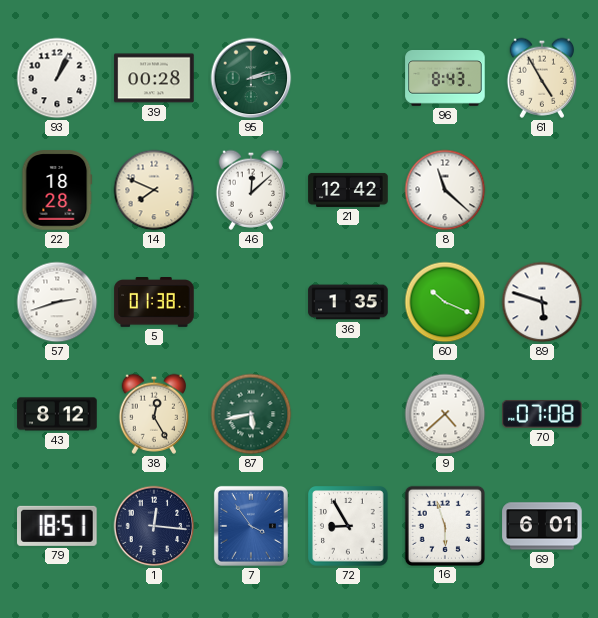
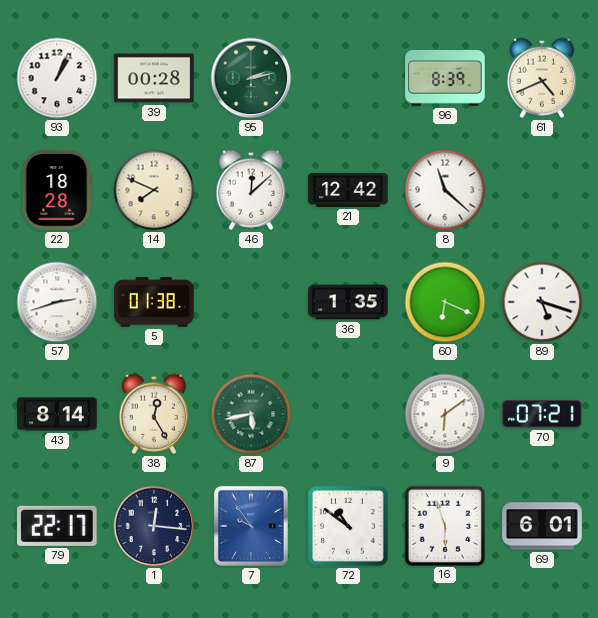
96: 8:43 -> 8:39
61: 4:55 -> 4:41
60: 10:19 -> 6:19
89: 5:48 -> 5:18
43: 8:12 -> 8:14
9: 4:38 -> 6:09
70: 07:08 -> 07:21
79: 18:51 -> 22:17
7: 3:54 -> 9:54
72: 8:55 -> 10:51
